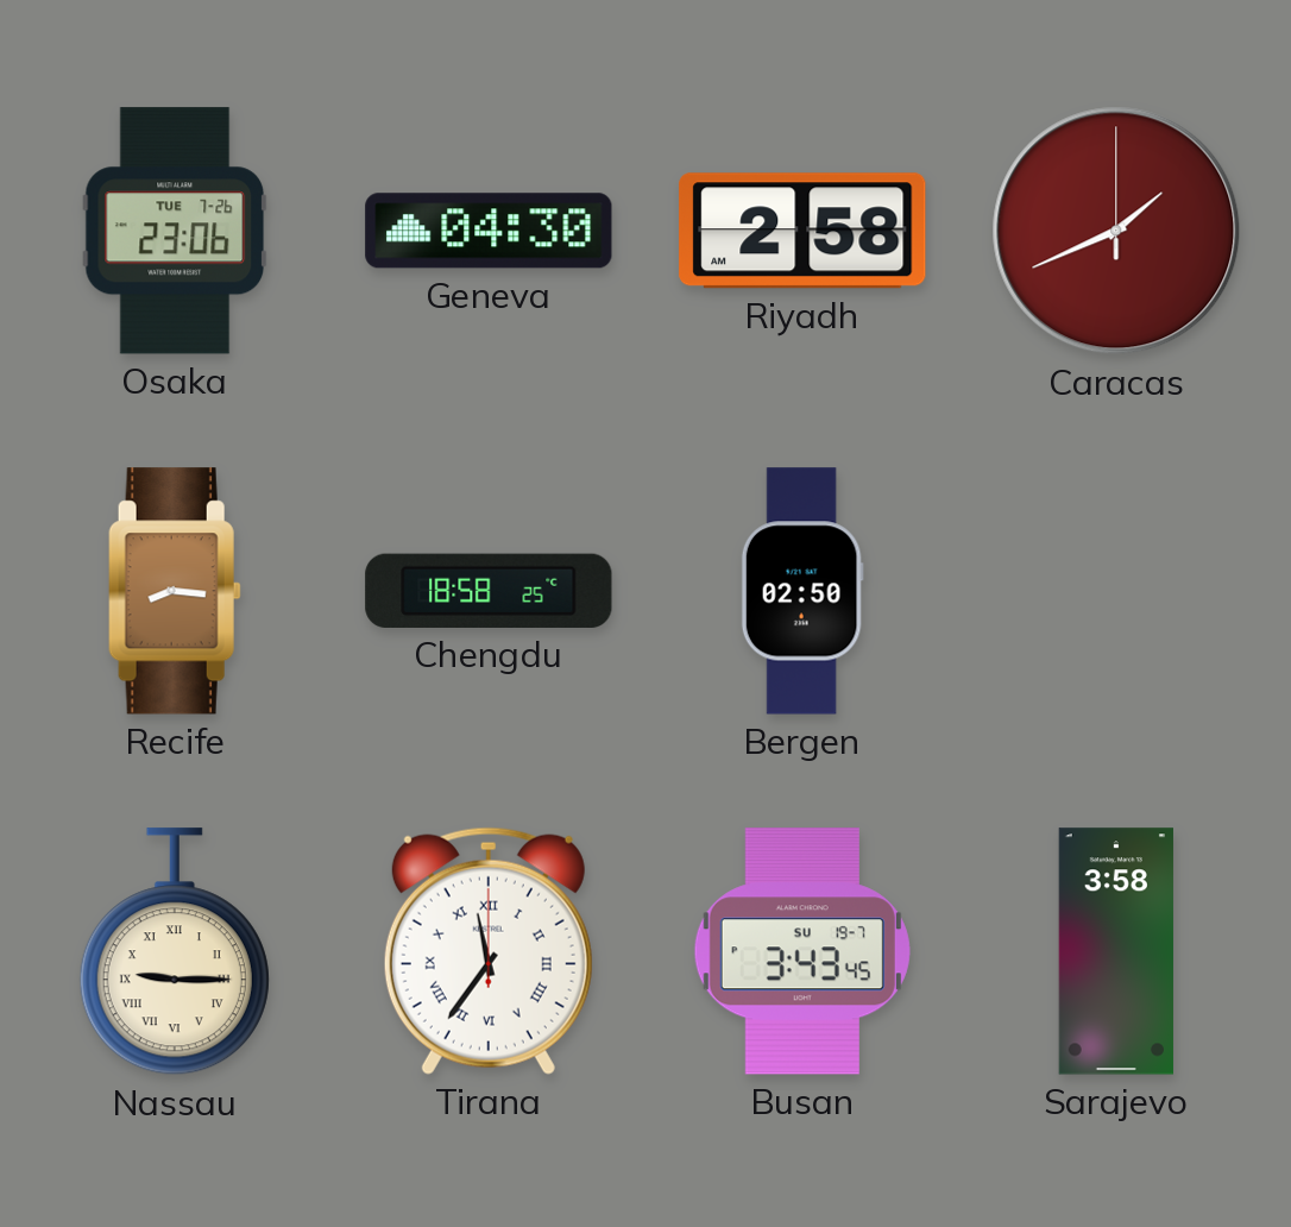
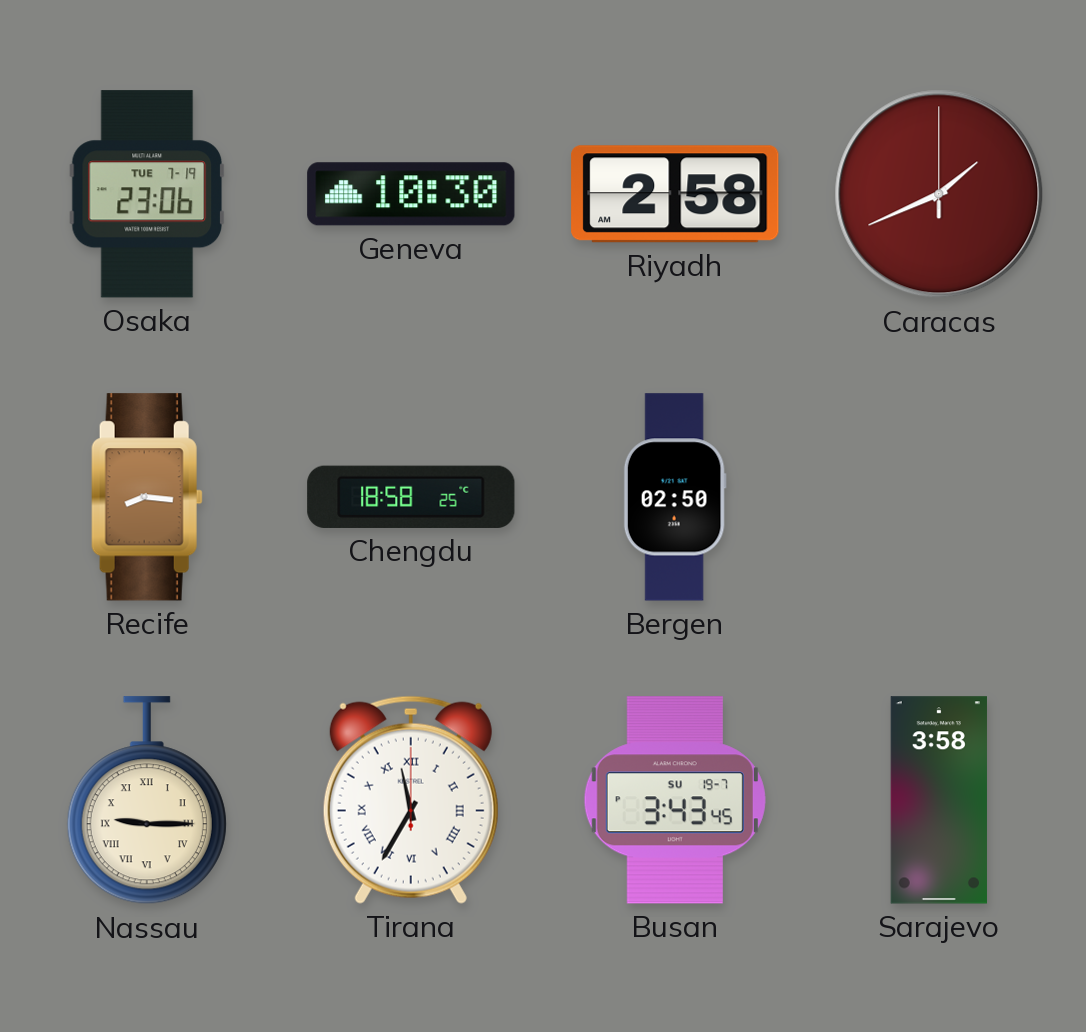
Osaka date: TUE 7-26 -> TUE 7-19
Geneva: 04:30 -> 10:30
Tirana: 11:36 -> 11:35
